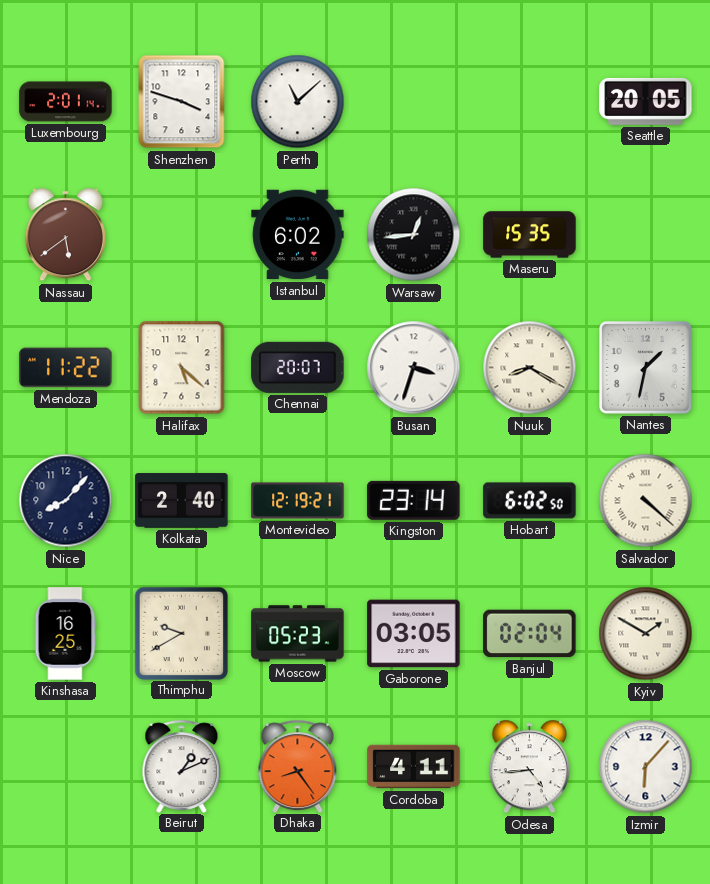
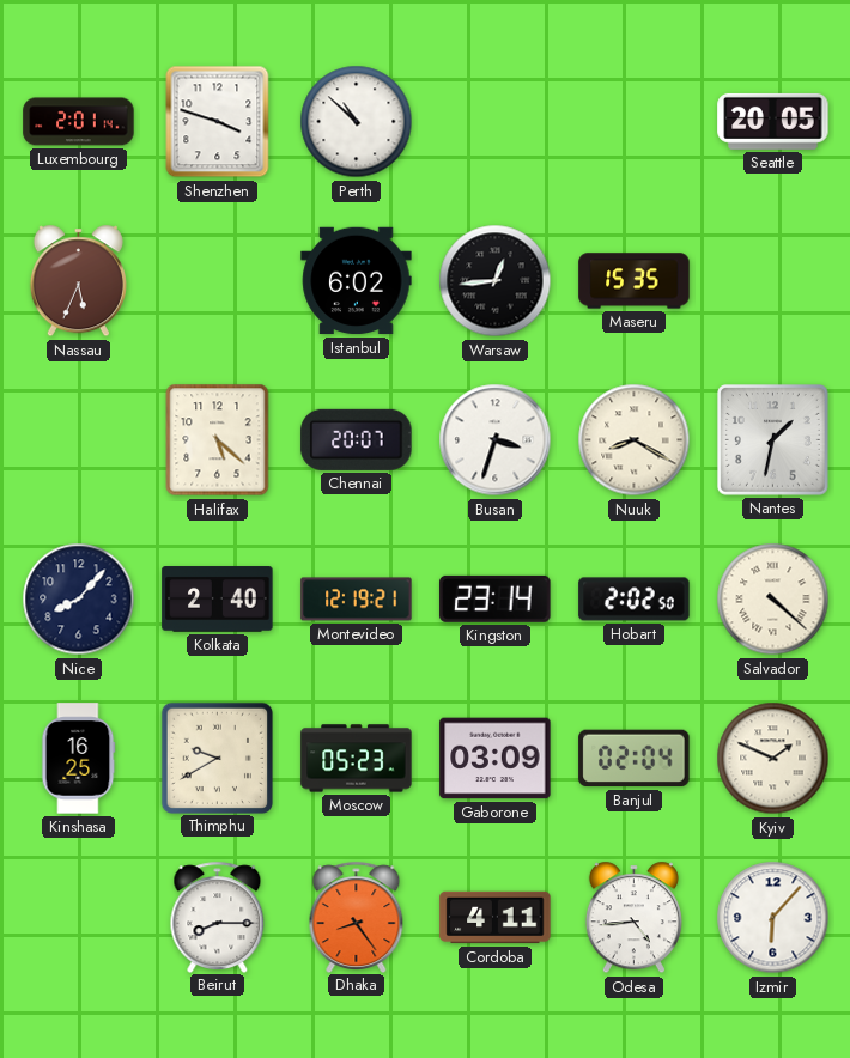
Perth: 11:08 -> 10:52
Nassau: 5:39 -> 5:34
Mendoza: 11:22 -> none
Hobart: 6:02 -> 2:02
Gaborone: 03:05 -> 03:09
Kyiv: 1:50 -> 1:49
Beirut: 1:11 -> 8:15
